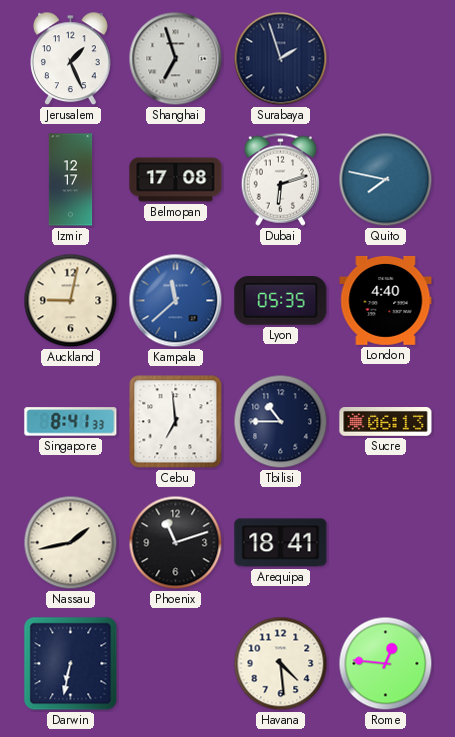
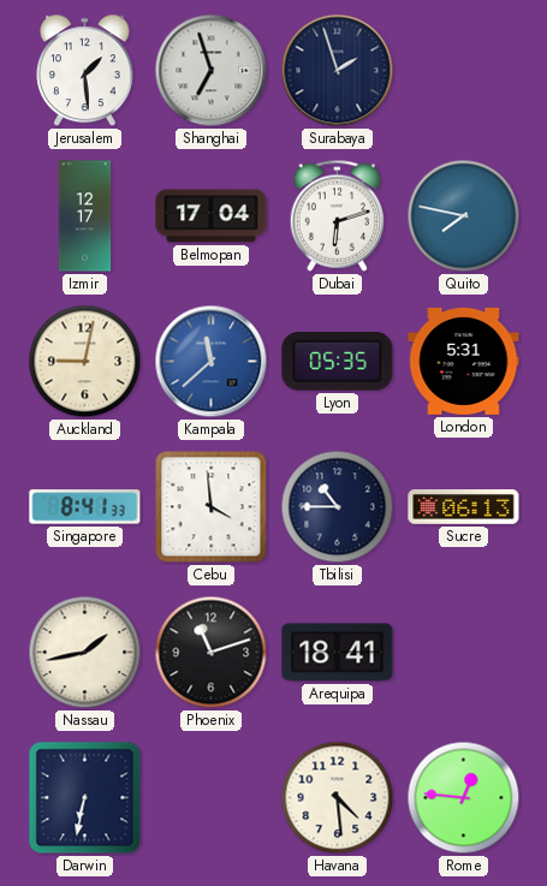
Jerusalem: 1:26 -> 1:29
Belmopan: 17:08 -> 17:04
London: 4:40 -> 5:31
Cebu: 6:59 -> 3:59
